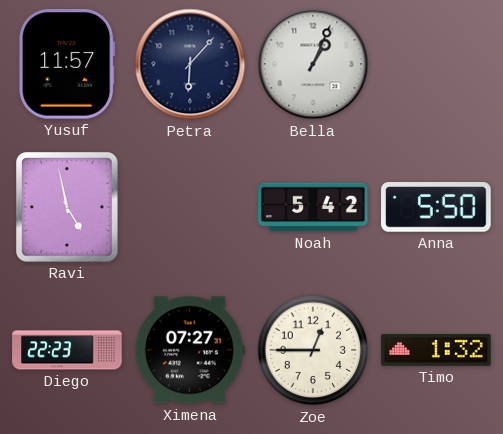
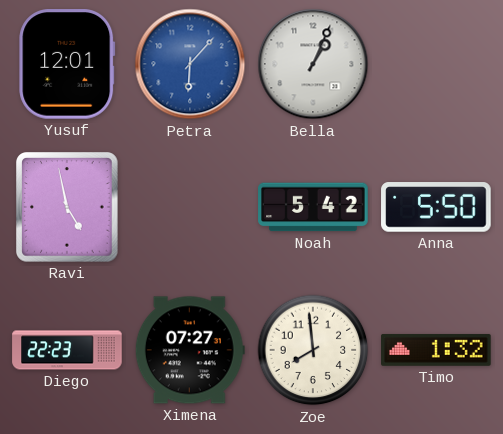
Yusuf: 11:57 -> 12:01
Petra dial: navy -> blue
Zoe: 12:45 -> 7:59
